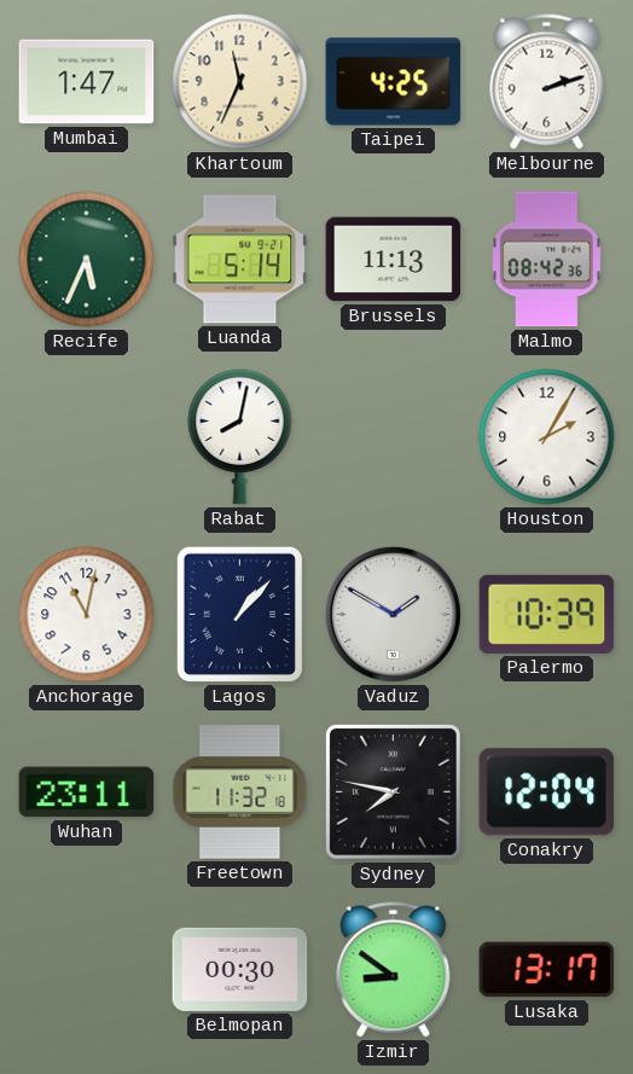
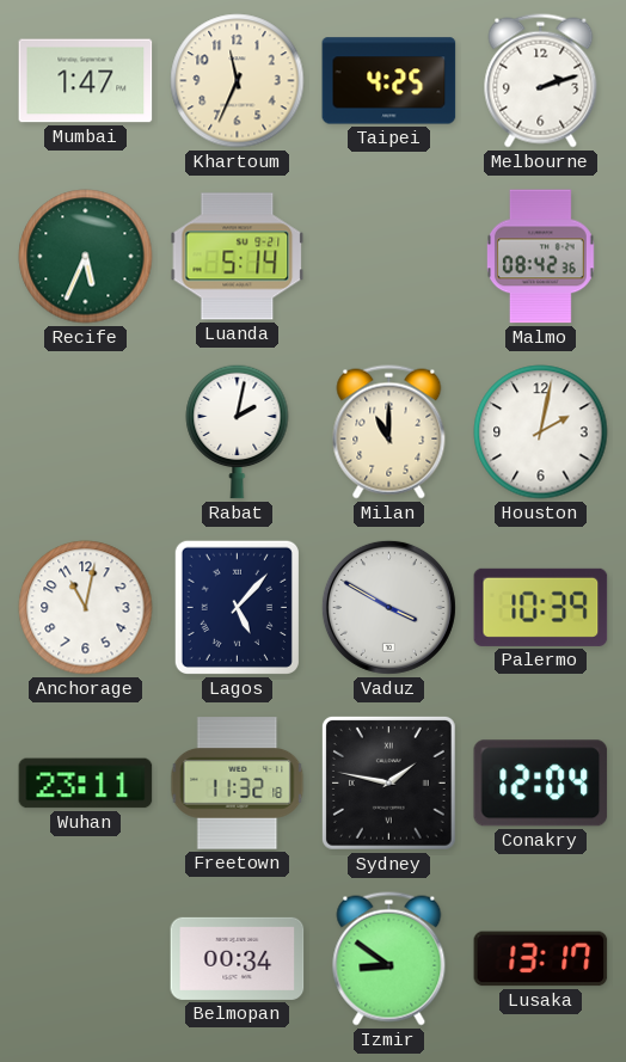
Brussels: 11:13 -> none
Rabat: 8:02 -> 2:02
Milan: none -> 11:00
Houston: 2:05 -> 2:02
Lagos: 1:07 -> 5:07
Vaduz: 1:50 -> 3:50
Sydney: 7:47 -> 1:47
Belmopan: 00:30 -> 00:34
